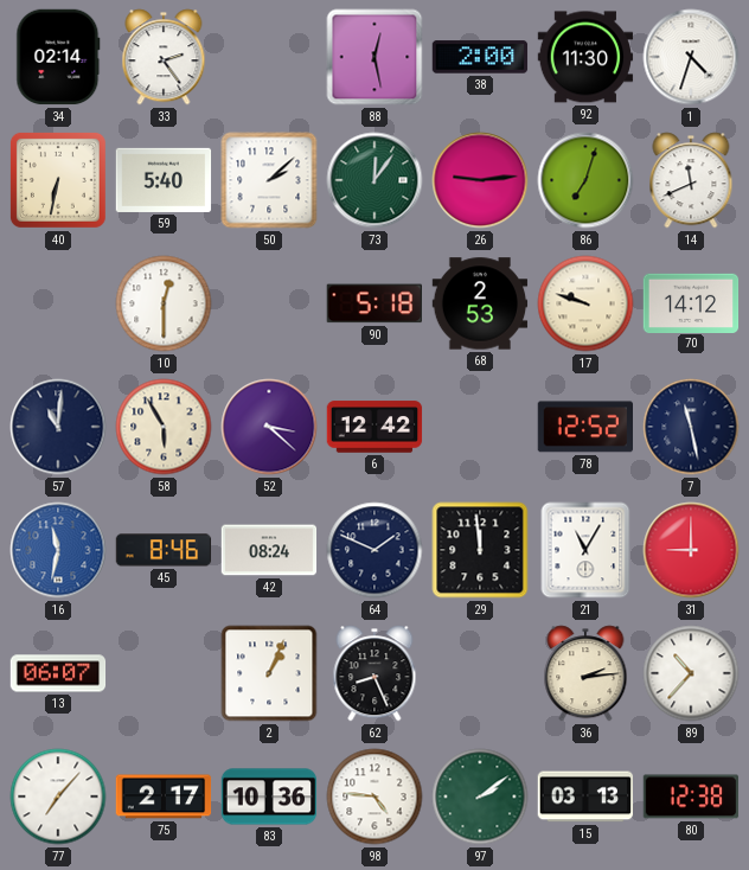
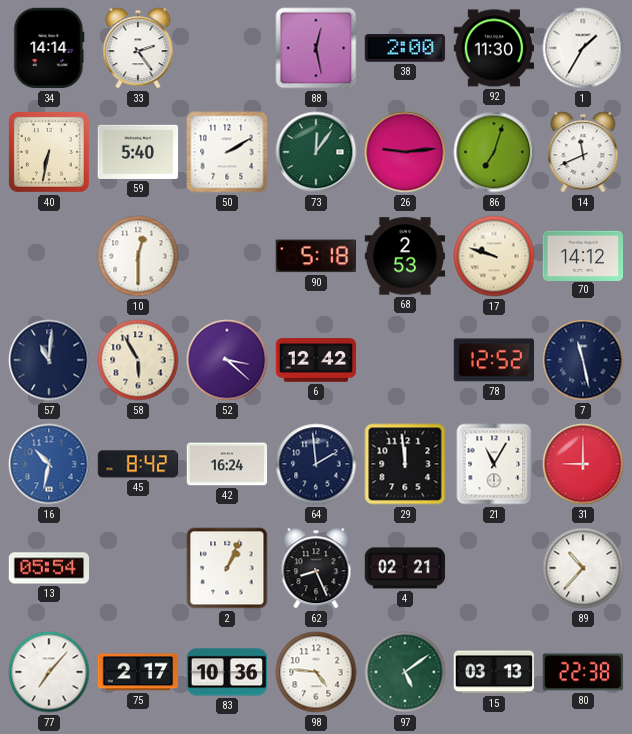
34: 02:14 -> 14:14
1: 4:33 -> 1:35
50: 2:08 -> 2:10
16: 11:32 -> 10:32
45: 8:46 -> 8:42
42: 08:24 -> 16:24
64: 1:49 -> 1:59
13: 06:07 -> 05:54
4: none -> 02:21
36: 2:14 -> none
97: 2:09 -> 5:09
80: 12:38 -> 22:38
